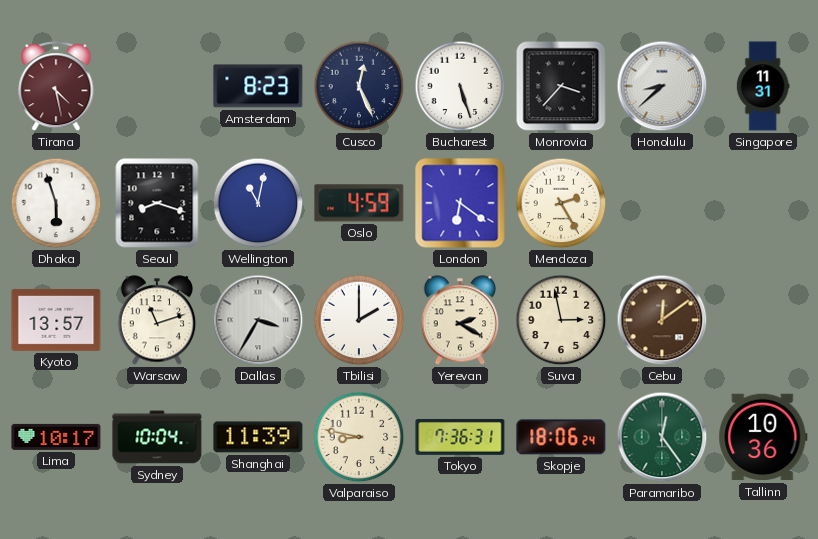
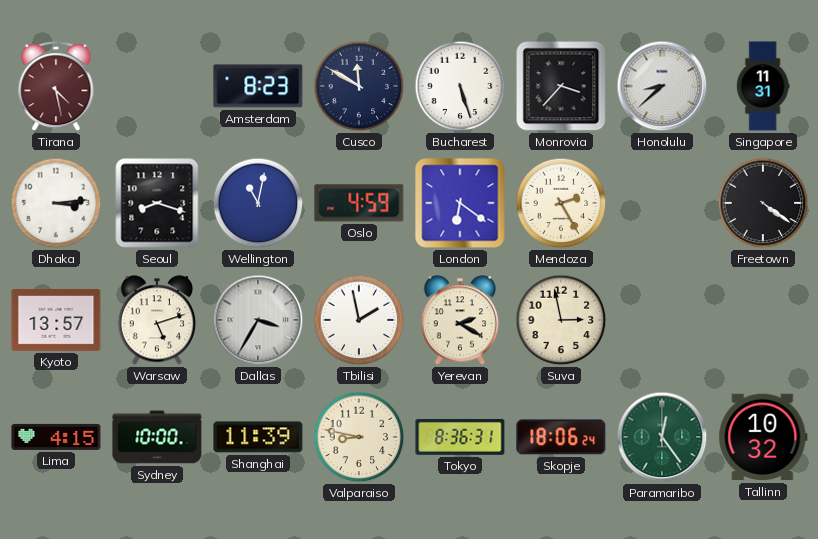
Cusco: 12:26 -> 11:50
Dhaka: 5:57 -> 3:14
Freetown: none -> 4:21
Warsaw: 11:12 -> 5:12
Tbilisi: 2:00 -> 1:58
Cebu: 12:09 -> none
Lima: 10:17 -> 4:15
Sydney: 10:04 -> 10:00
Tokyo: 7:36 -> 8:36
Tallinn: 10:36 -> 10:32
